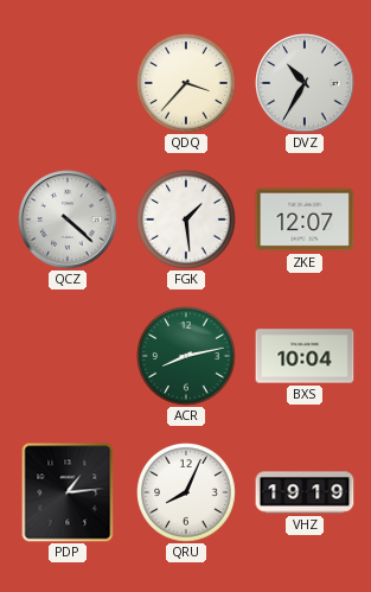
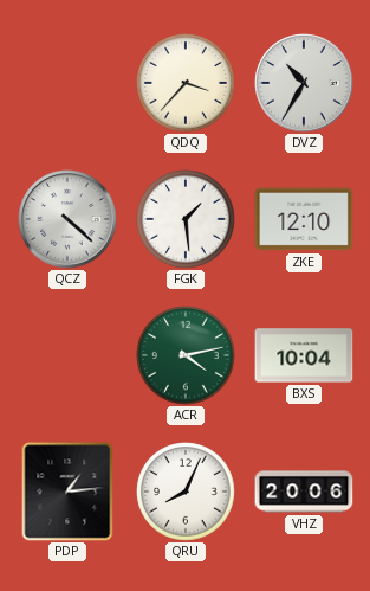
ZKE: 12:07 -> 12:10
ACR: 8:13 -> 4:13
VHZ: 19:19 -> 20:06
